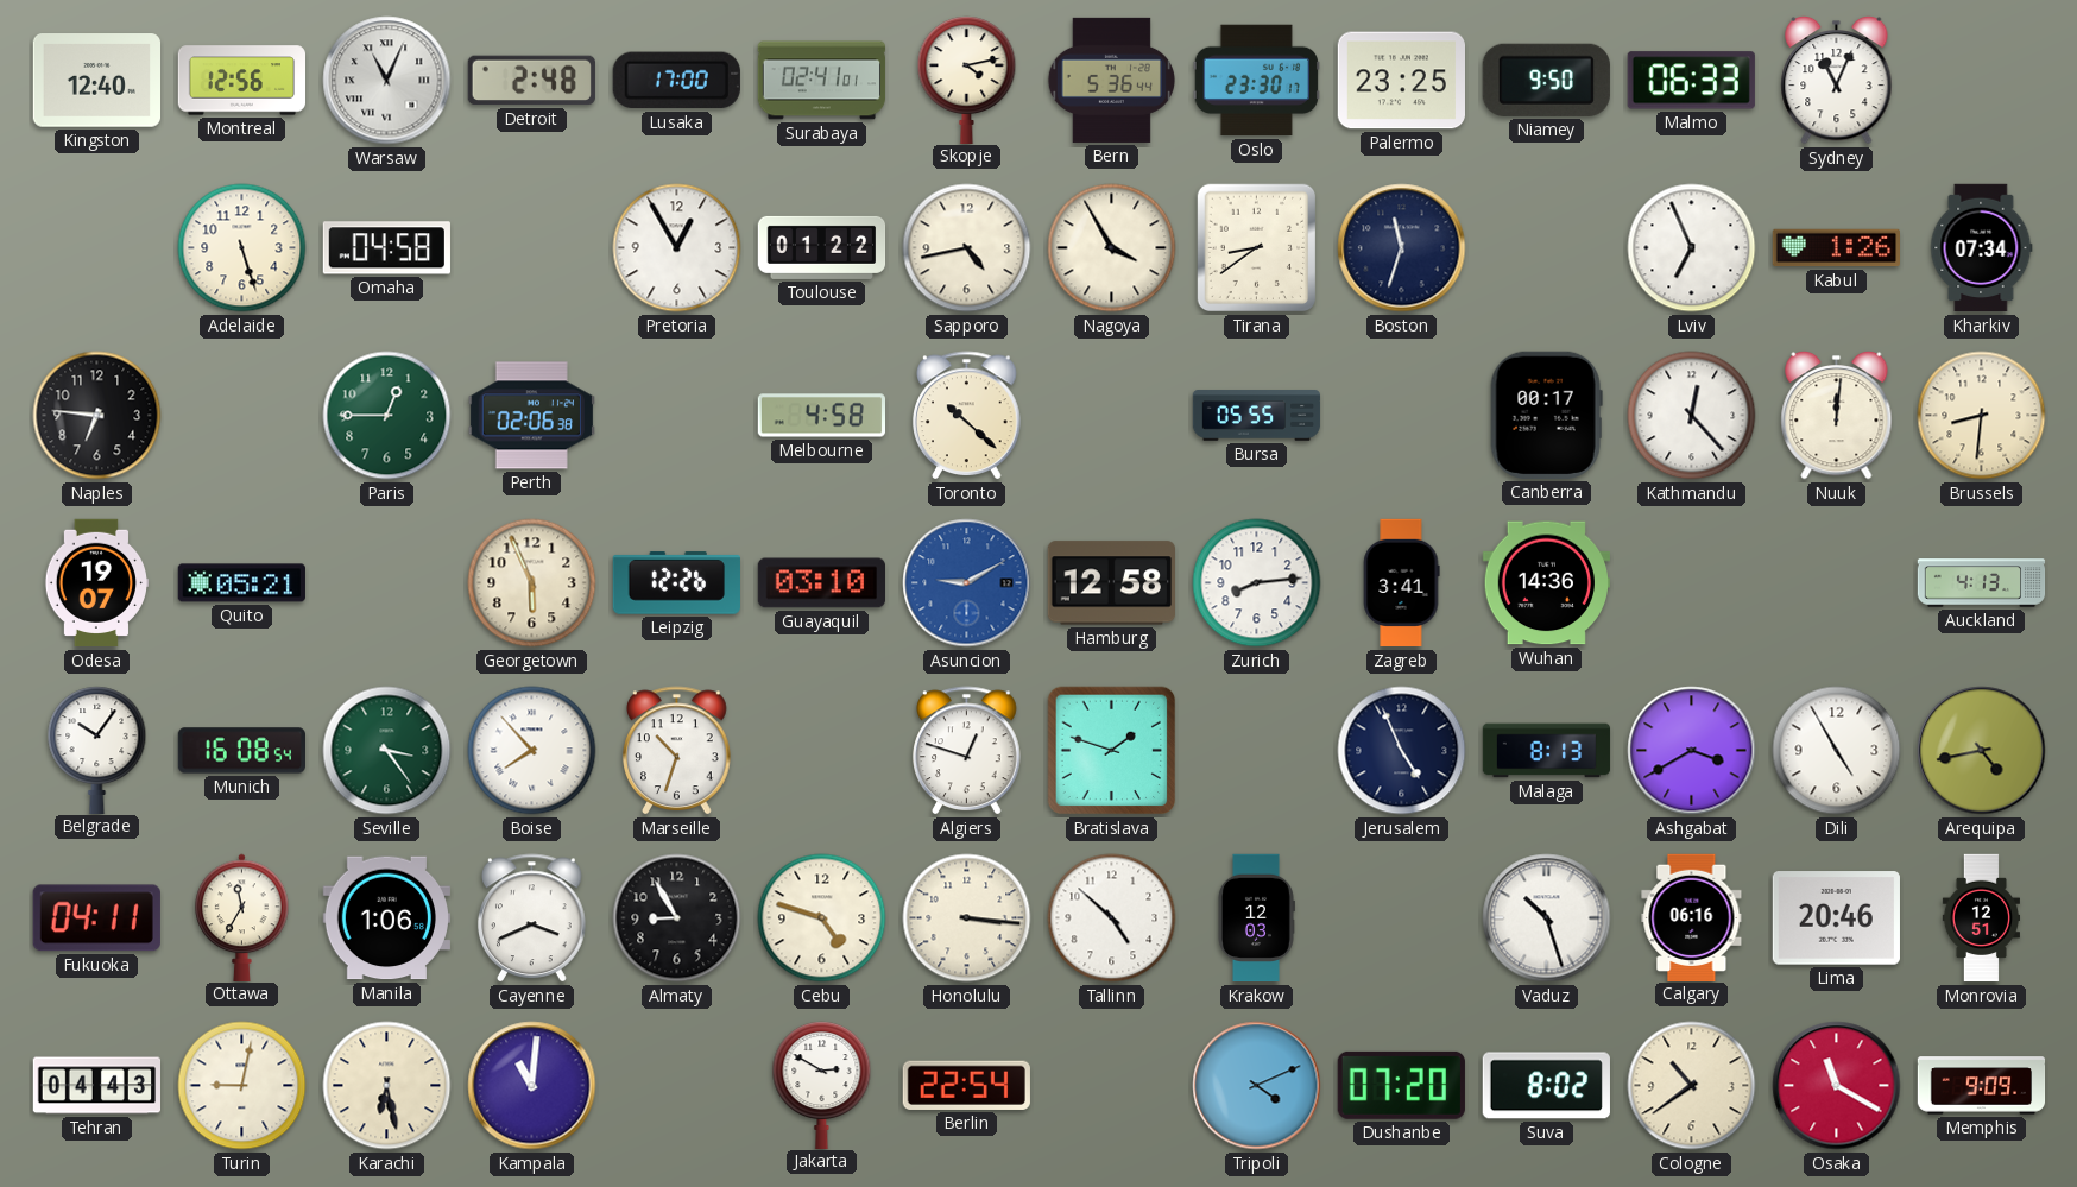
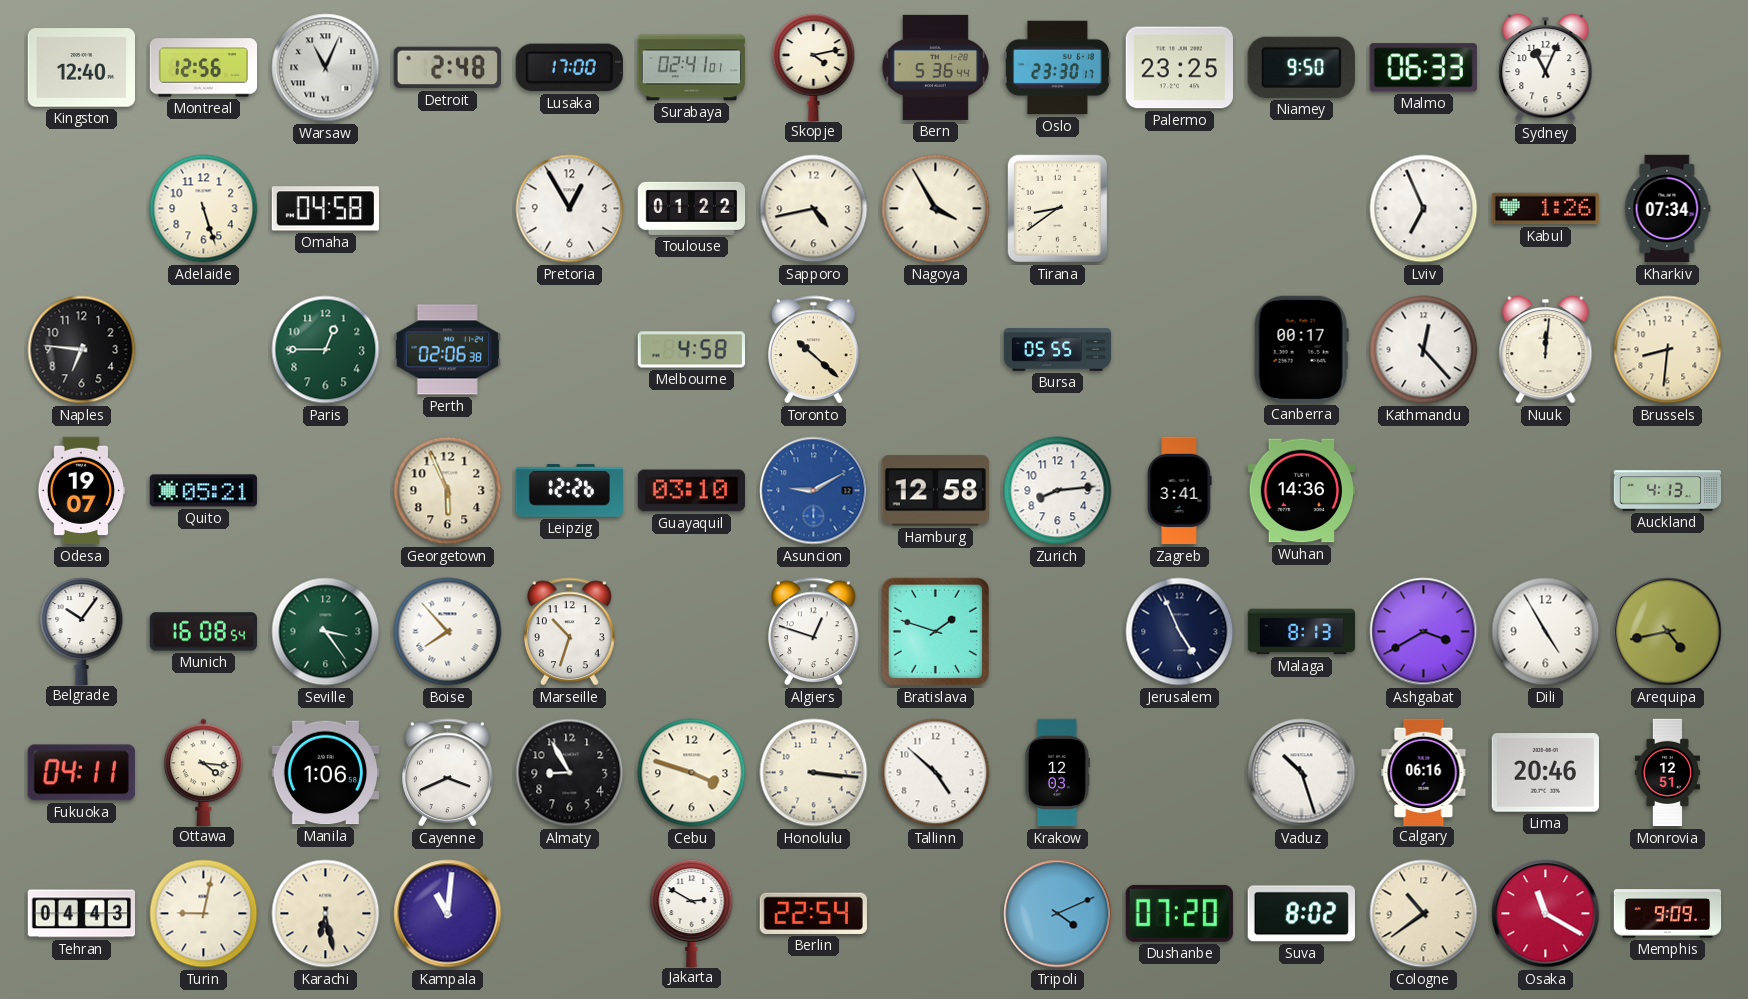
Boston: 11:33 -> none
Ottawa: 11:35 -> 4:16
Cebu: 4:48 -> 3:48
